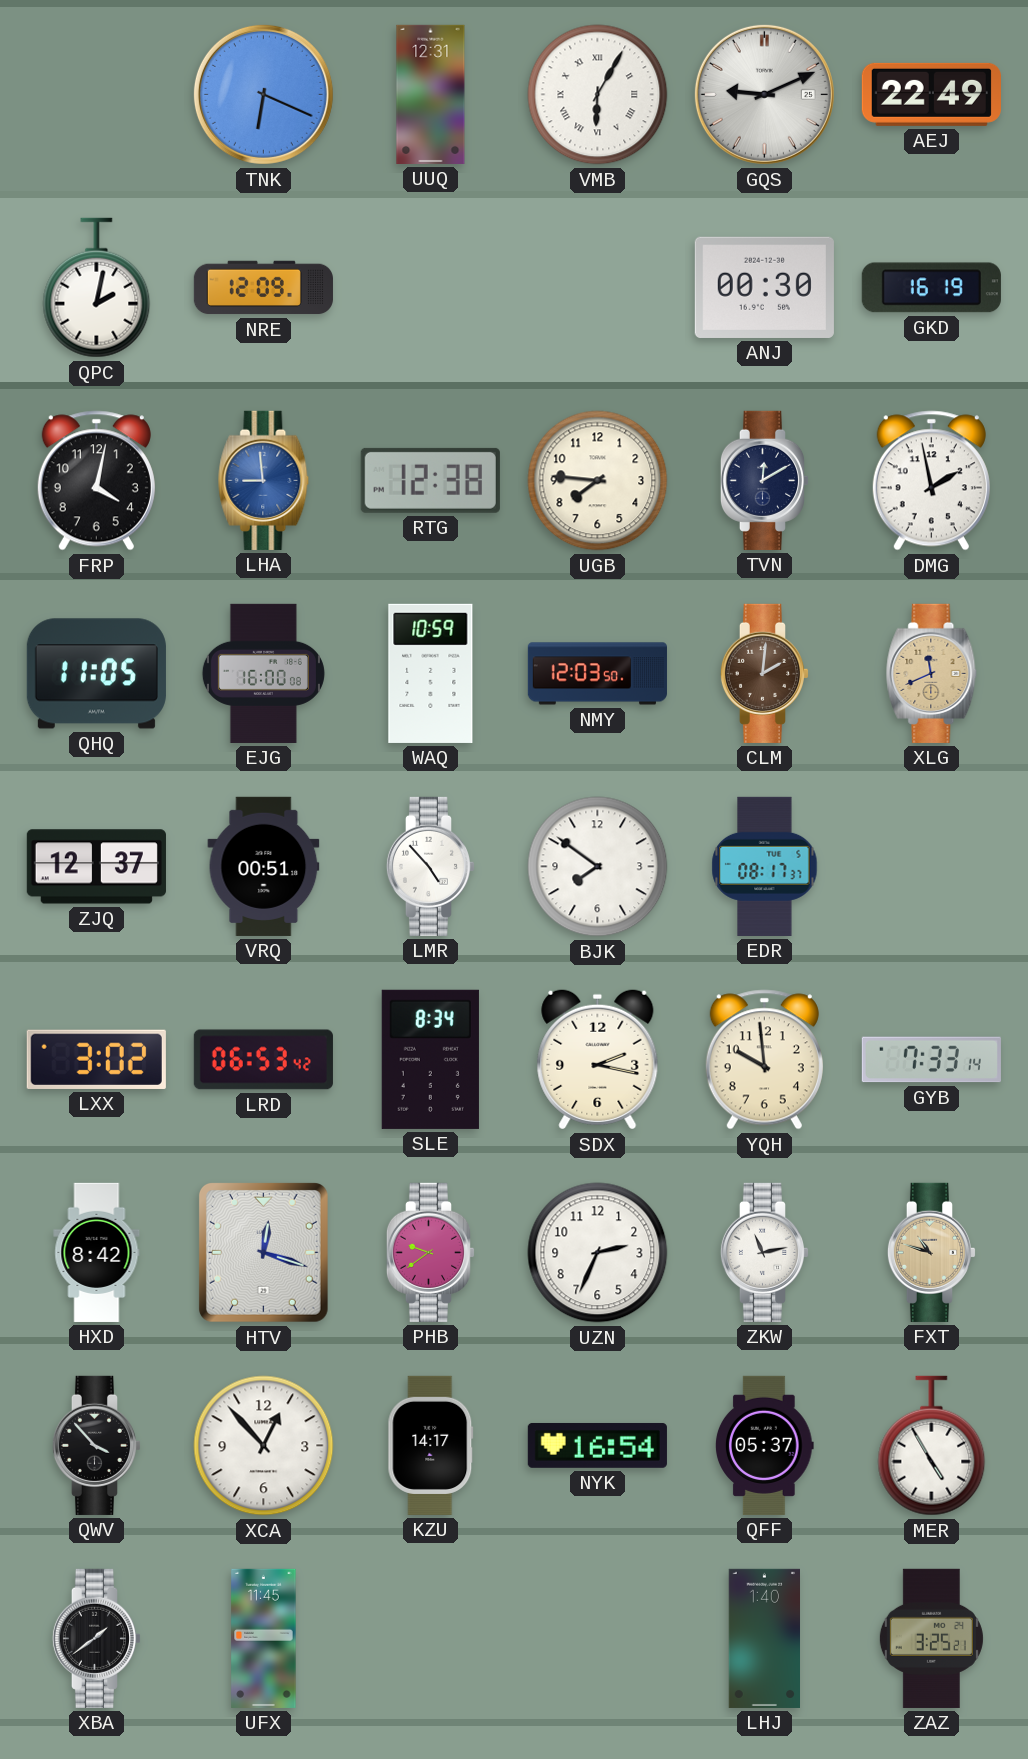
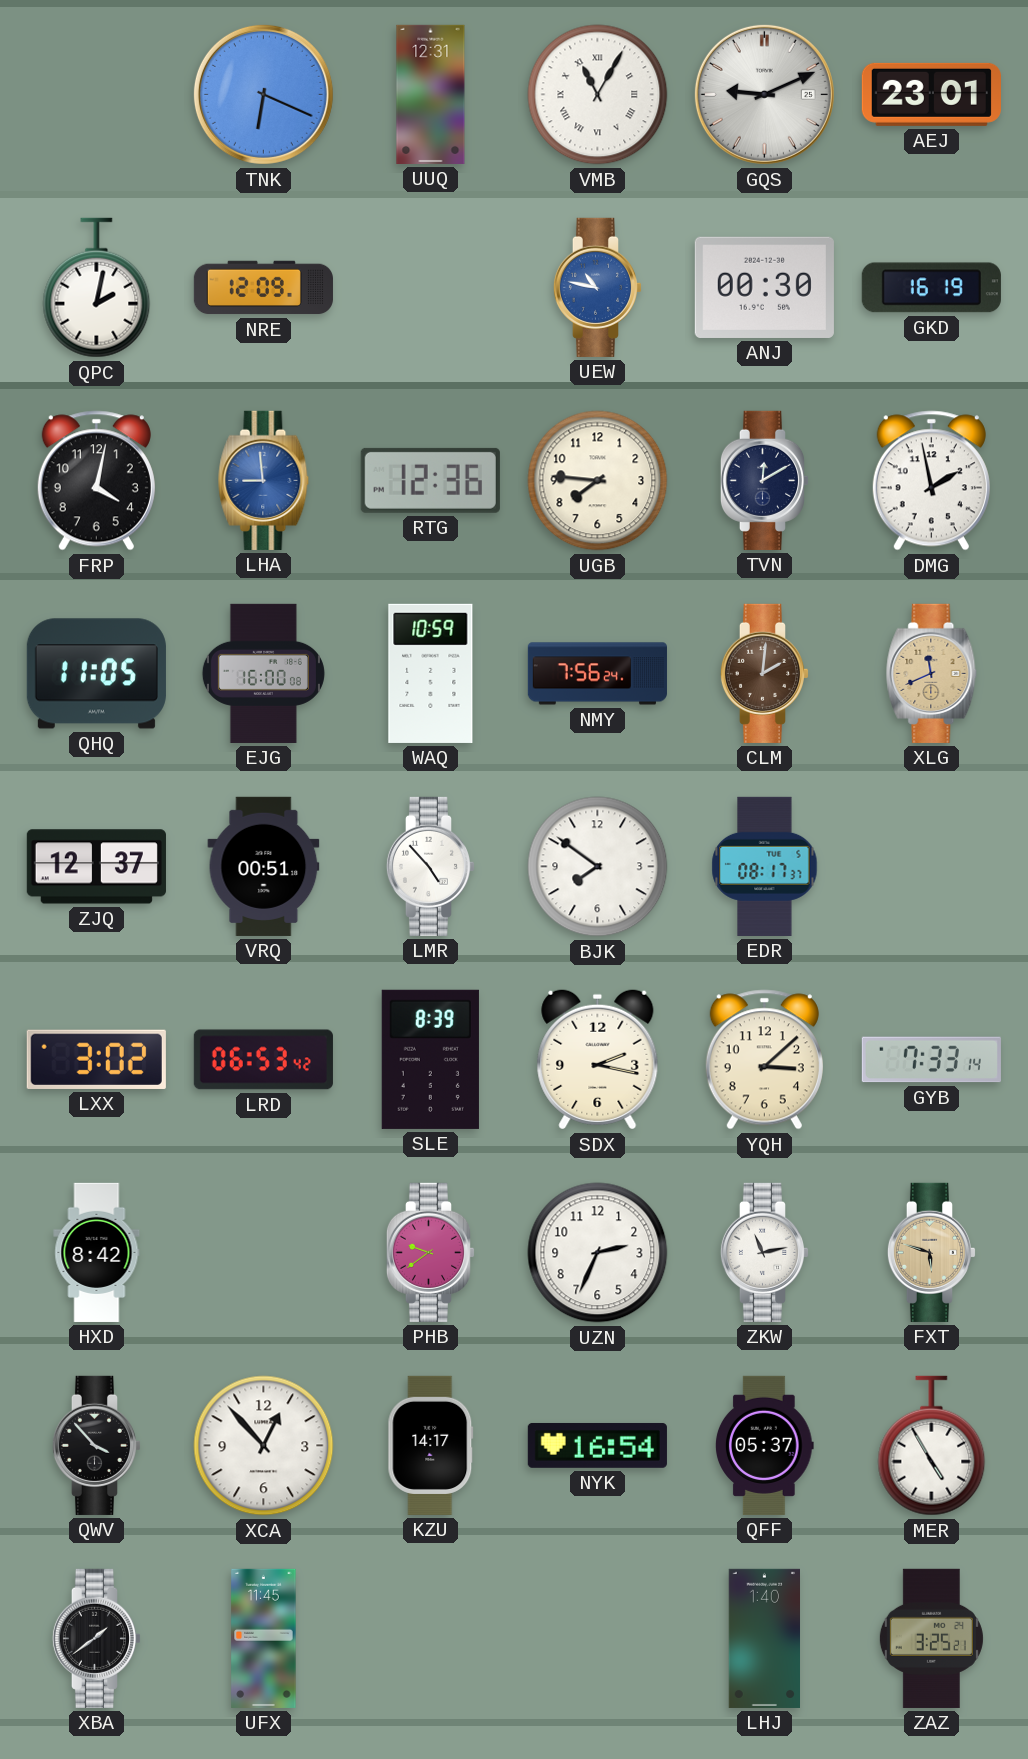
VMB: 6:05 -> 11:05
AEJ: 22:49 -> 23:01
UEW: none -> 10:47
RTG: 12:38 -> 12:36
NMY: 12:03 -> 7:56
SLE: 8:34 -> 8:39
YQH: 9:59 -> 3:08
HTV: 12:18 -> none
FXT: 10:48 -> 5:48
